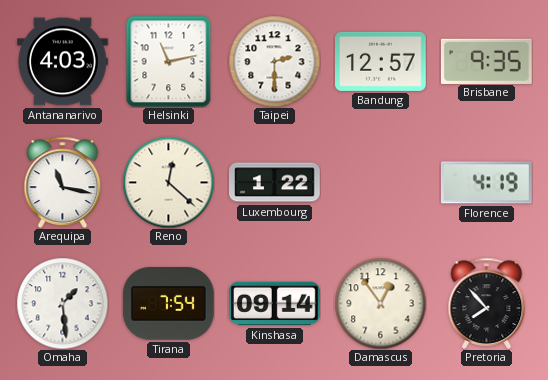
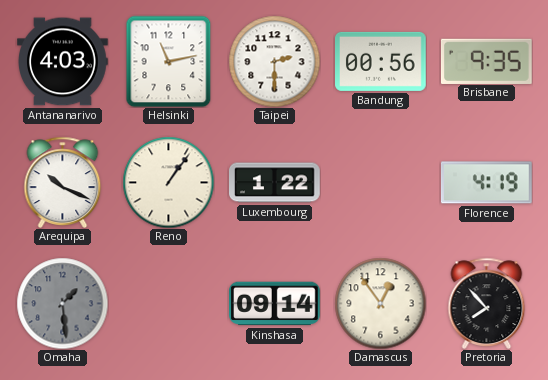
Bandung: 12:57 -> 00:56
Arequipa: 11:17 -> 10:19
Reno: 12:22 -> 1:06
Omaha dial: white -> grey
Tirana: 7:54 -> none
